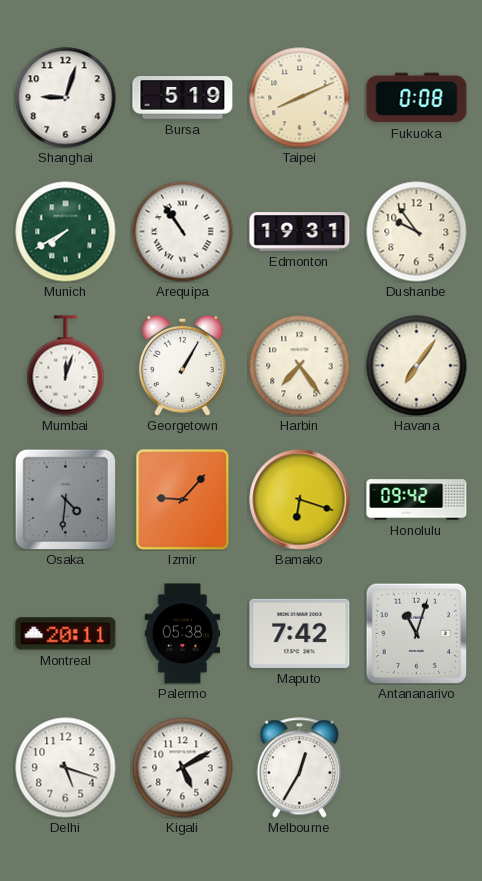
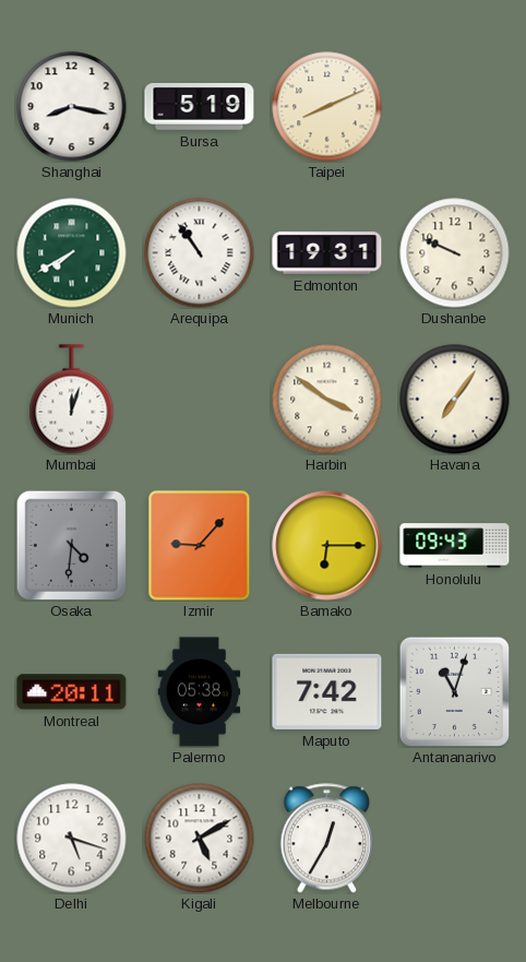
Shanghai: 9:03 -> 8:17
Fukuoka: 0:08 -> none
Dushanbe: 9:54 -> 9:49
Georgetown: 1:05 -> none
Harbin: 7:24 -> 3:51
Bamako: 6:18 -> 6:15
Honolulu: 09:42 -> 09:43
